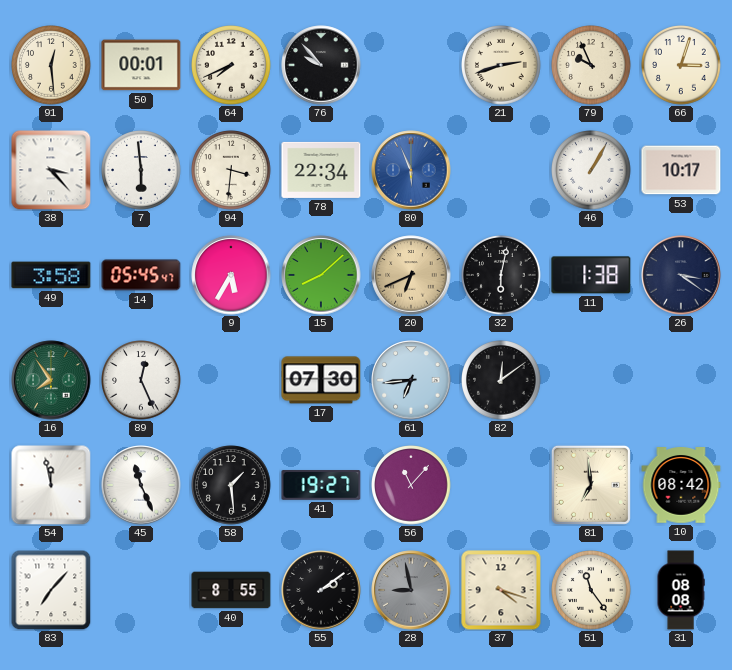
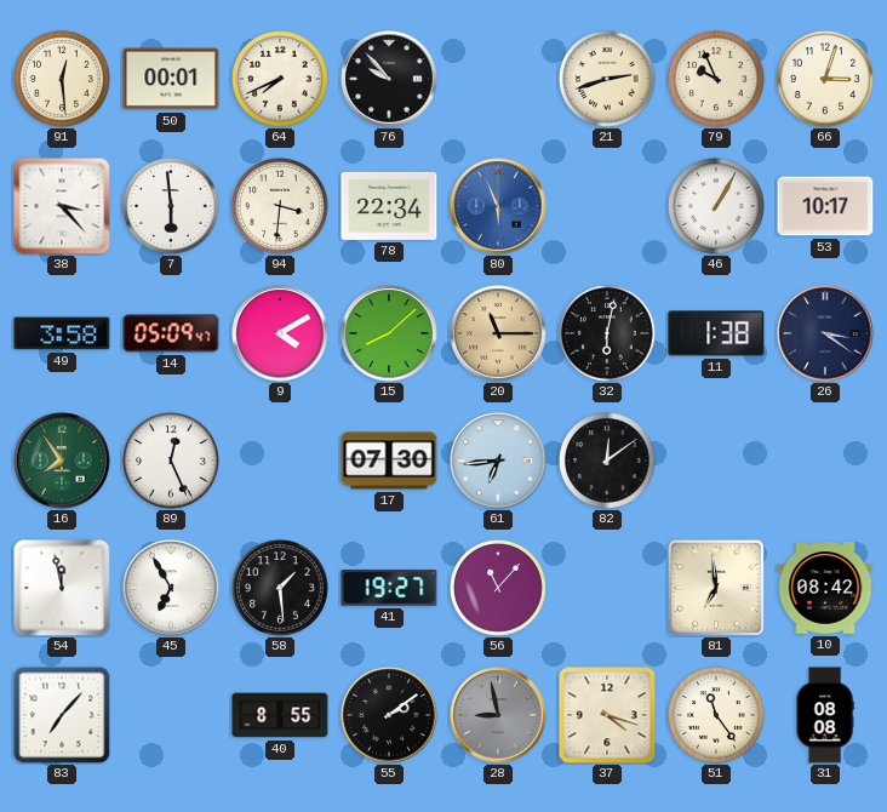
14: 05:45 -> 05:09
9: 5:35 -> 4:10
20: 6:41 -> 11:15
45: 11:26 -> 6:55
